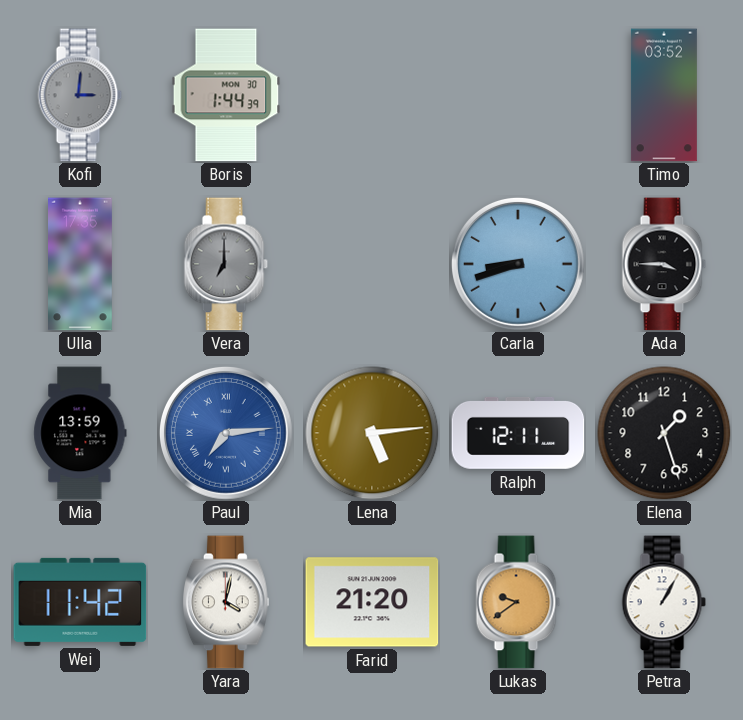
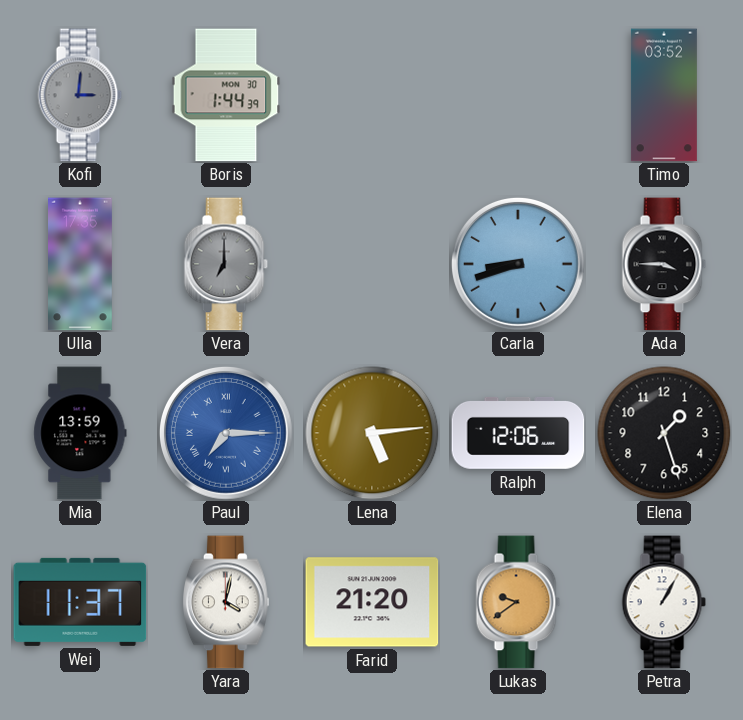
Paul: 7:14 -> 7:15
Ralph: 12:11 -> 12:06
Wei: 11:42 -> 11:37
